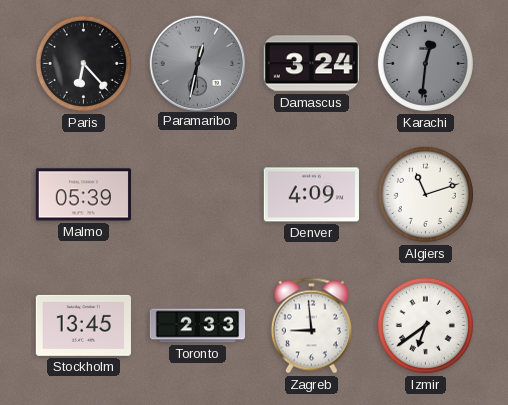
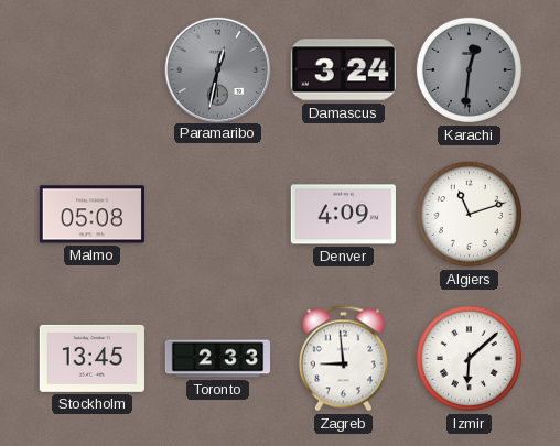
Paris: 6:23 -> none
Malmo: 05:39 -> 05:08
Izmir: 6:39 -> 6:08
